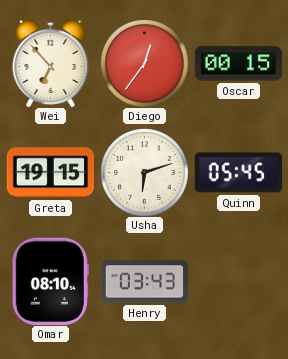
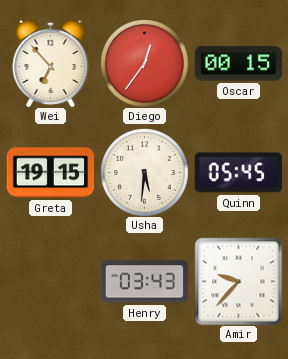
Usha: 6:12 -> 5:31
Omar: 08:10 -> none
Amir: none -> 9:37
